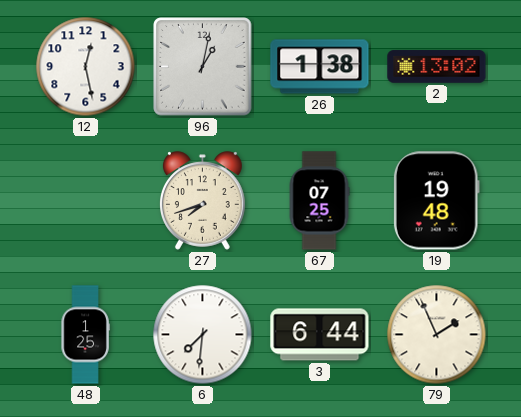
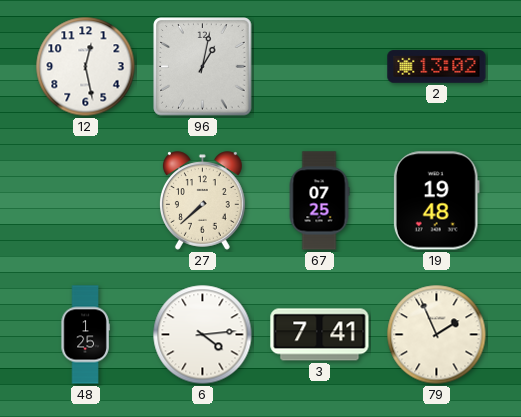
26: 1:38 -> none
27: 7:42 -> 7:38
6: 7:31 -> 4:14
3: 6:44 -> 7:41
